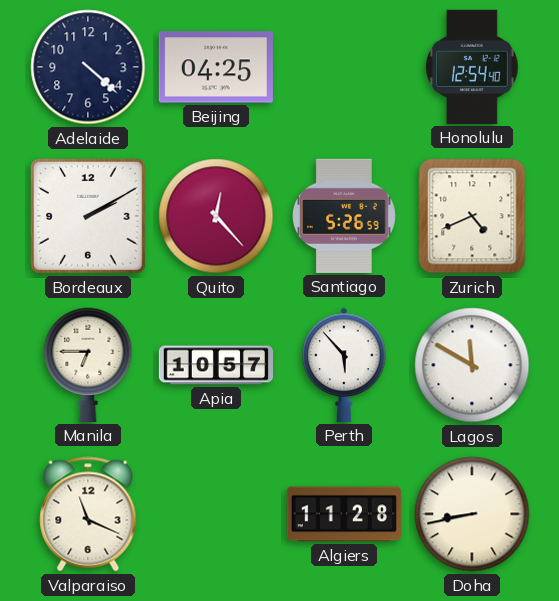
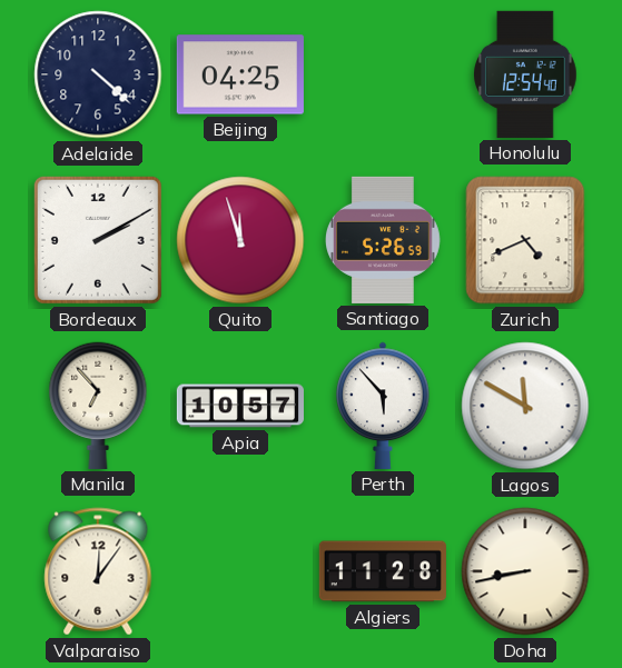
Quito: 12:23 -> 11:57
Manila: 6:45 -> 6:53
Valparaiso: 11:19 -> 12:06
